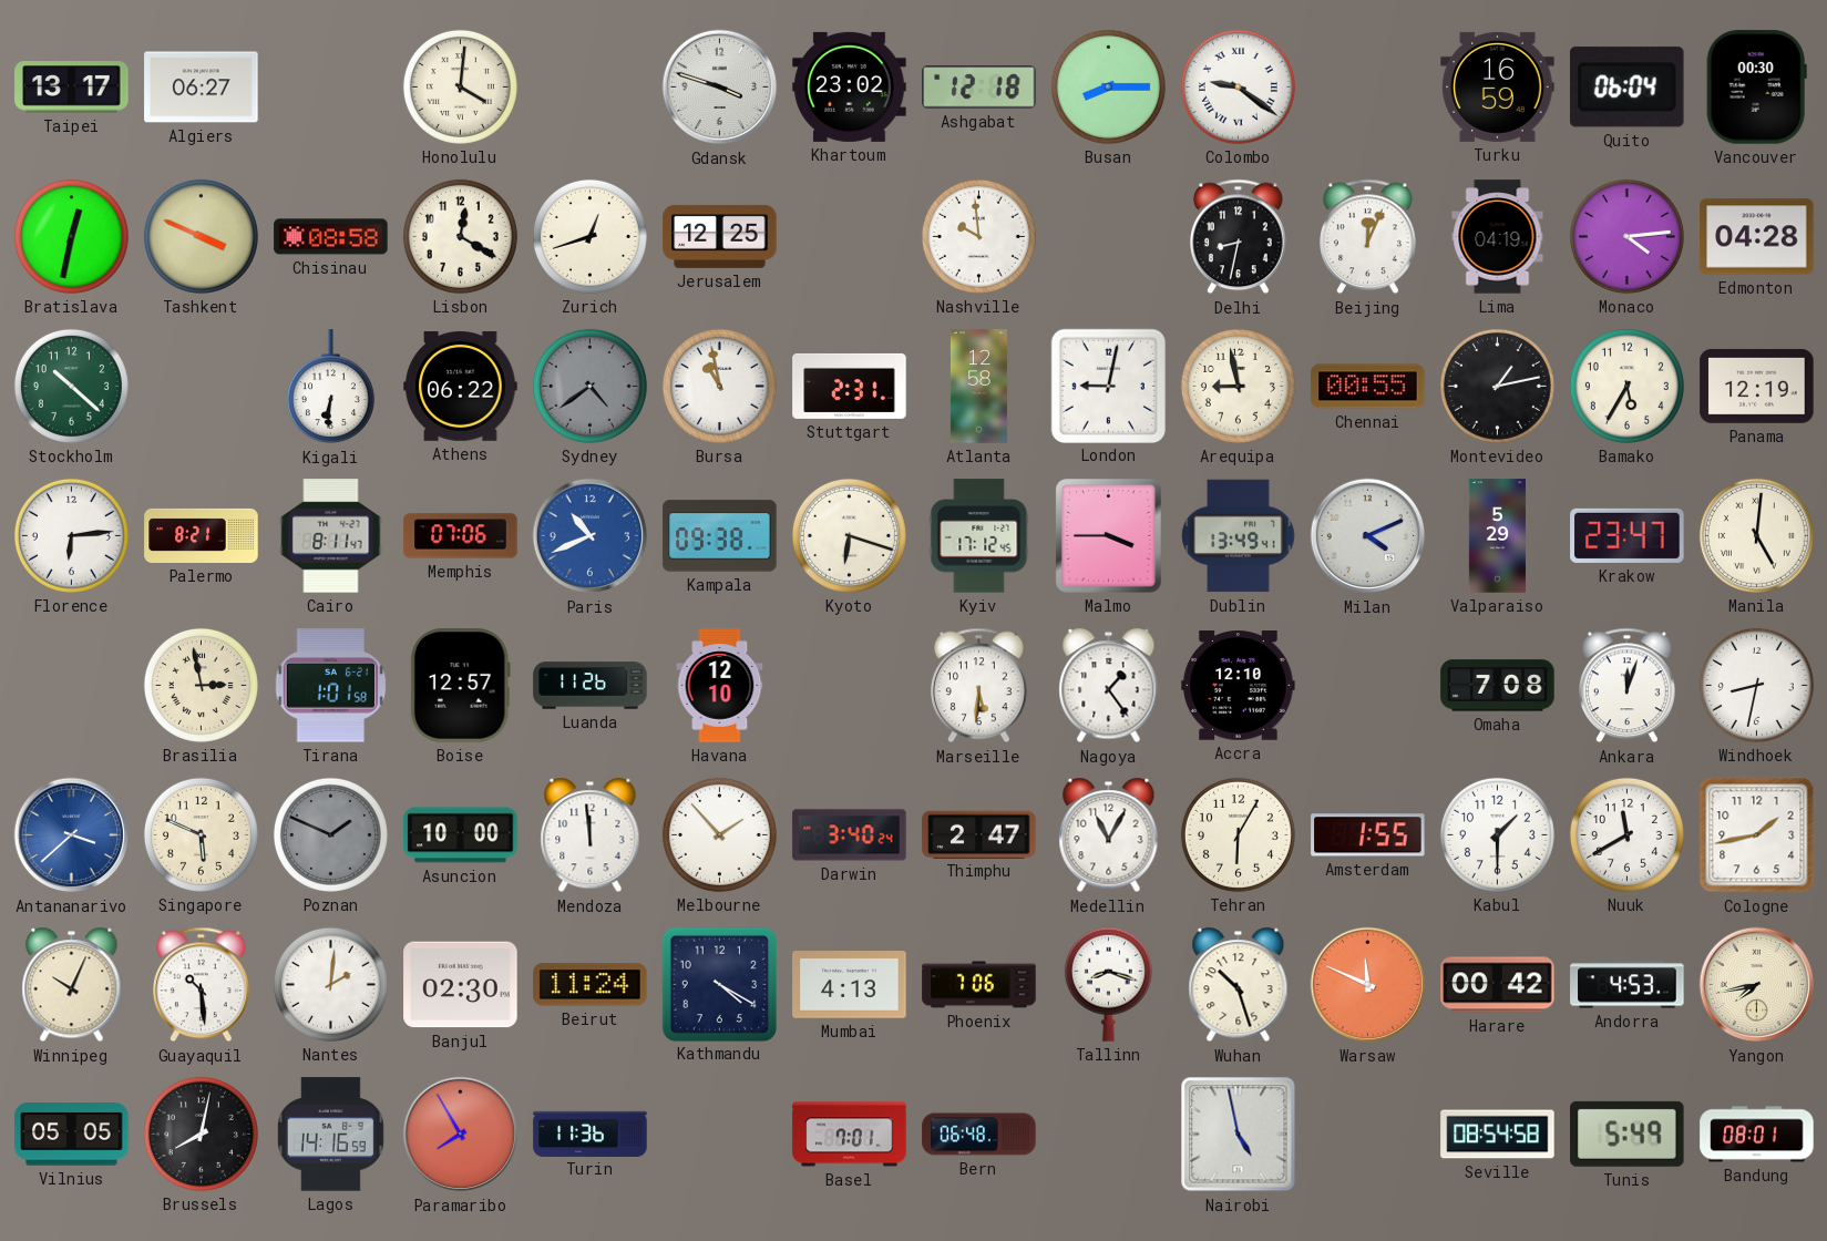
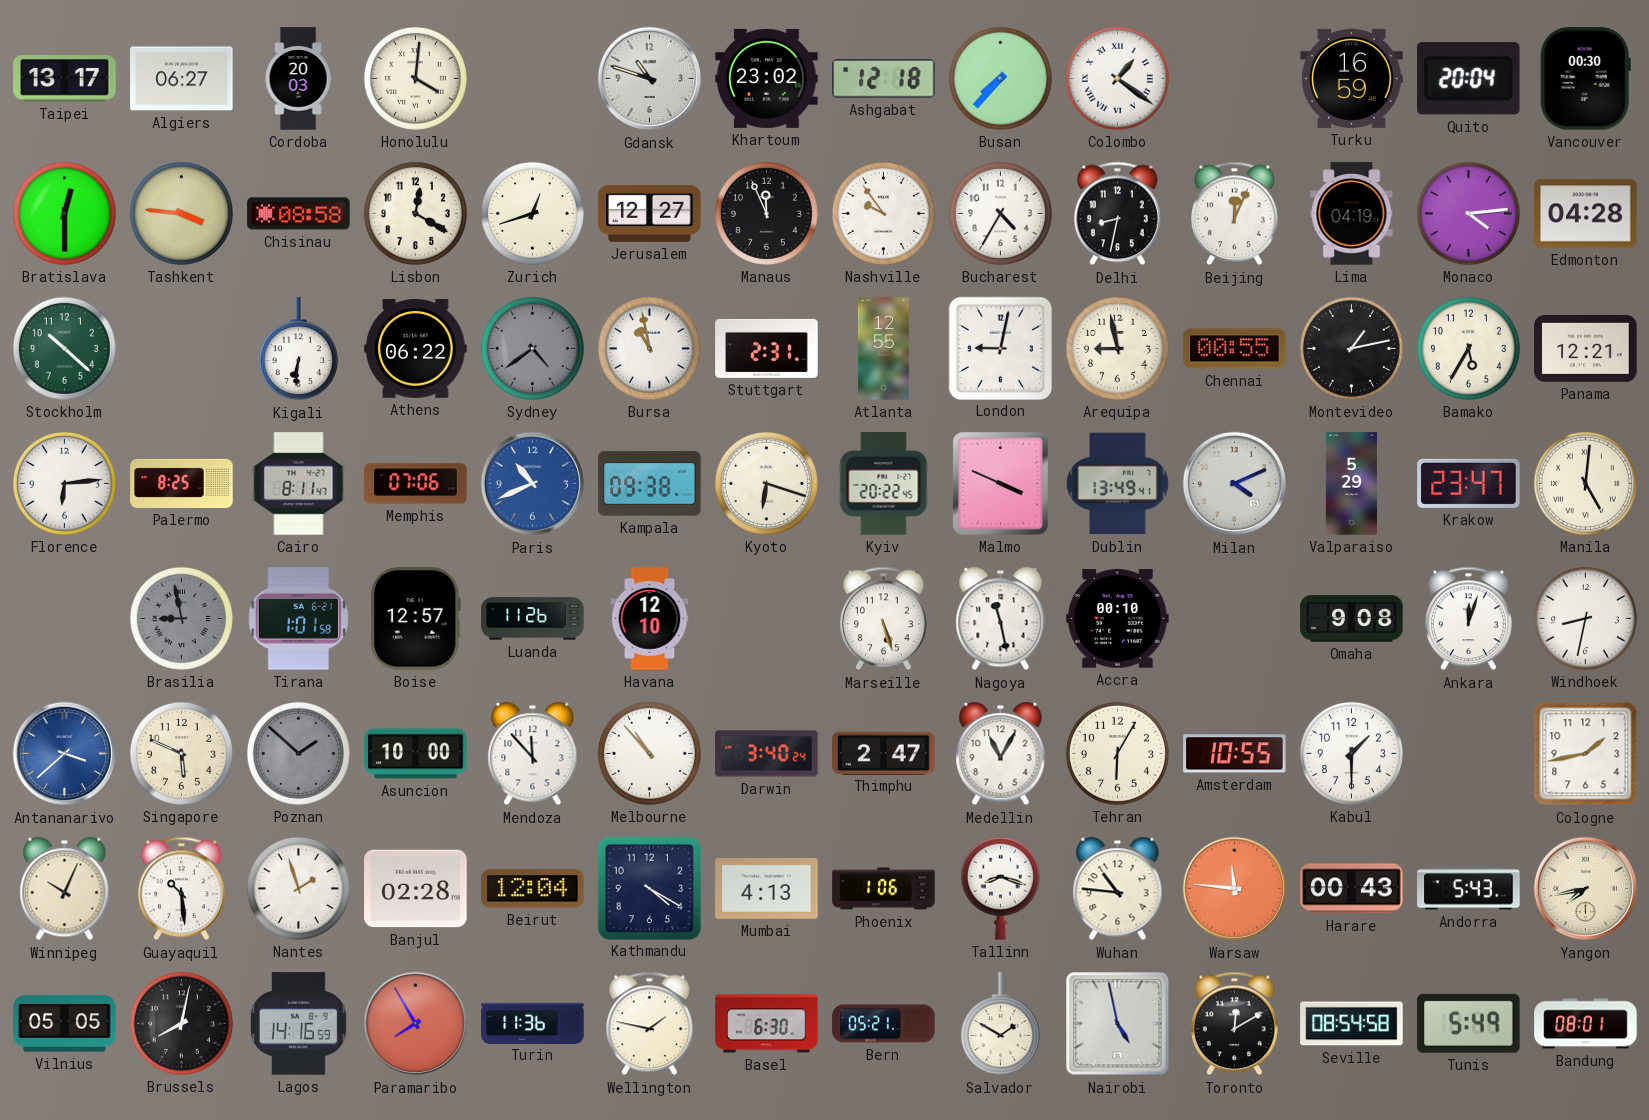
Cordoba: none -> 20:03
Gdansk: 3:48 -> 10:48
Busan: 8:15 -> 7:37
Colombo: 9:21 -> 1:21
Quito: 06:04 -> 20:04
Bratislava: 12:32 -> 12:30
Tashkent: 3:49 -> 3:46
Jerusalem: 12:25 -> 12:27
Manaus: none -> 11:56
Nashville: 9:59 -> 9:54
Bucharest: none -> 4:35
Atlanta: 12:58 -> 12:55
Panama: 12:19 -> 12:21
Palermo: 8:21 -> 8:25
Kyiv: 17:12 -> 20:22
Malmo: 3:45 -> 3:49
Brasilia: 2:58 -> 8:58
Brasilia dial: cream -> grey
Marseille: 5:31 -> 5:27
Nagoya: 1:24 -> 11:28
Accra: 12:10 -> 00:10
Omaha: 7:08 -> 9:08
Poznan: 1:49 -> 1:52
Mendoza: 11:59 -> 11:53
Melbourne: 1:53 -> 10:53
Amsterdam: 1:55 -> 10:55
Nuuk: 11:40 -> none
Nantes: 2:01 -> 1:57
Banjul: 02:30 -> 02:28
Beirut: 11:24 -> 12:04
Phoenix: 7:06 -> 1:06
Wuhan: 10:27 -> 10:46
Warsaw: 11:49 -> 11:46
Harare: 00:42 -> 00:43
Andorra: 4:53 -> 5:43
Wellington: none -> 1:47
Basel: 7:01 -> 6:30
Bern: 06:48 -> 05:21
Salvador: none -> 1:50
Toronto: none -> 12:10
